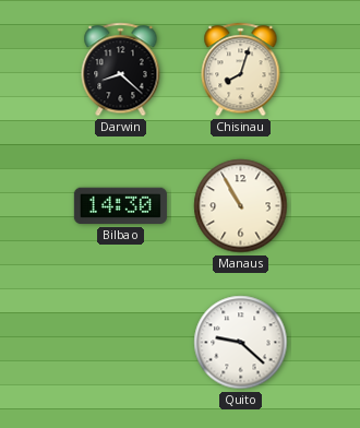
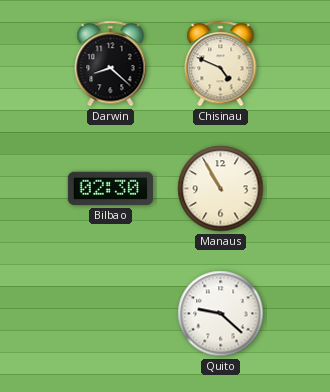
Chisinau: 8:03 -> 4:49
Bilbao: 14:30 -> 02:30
